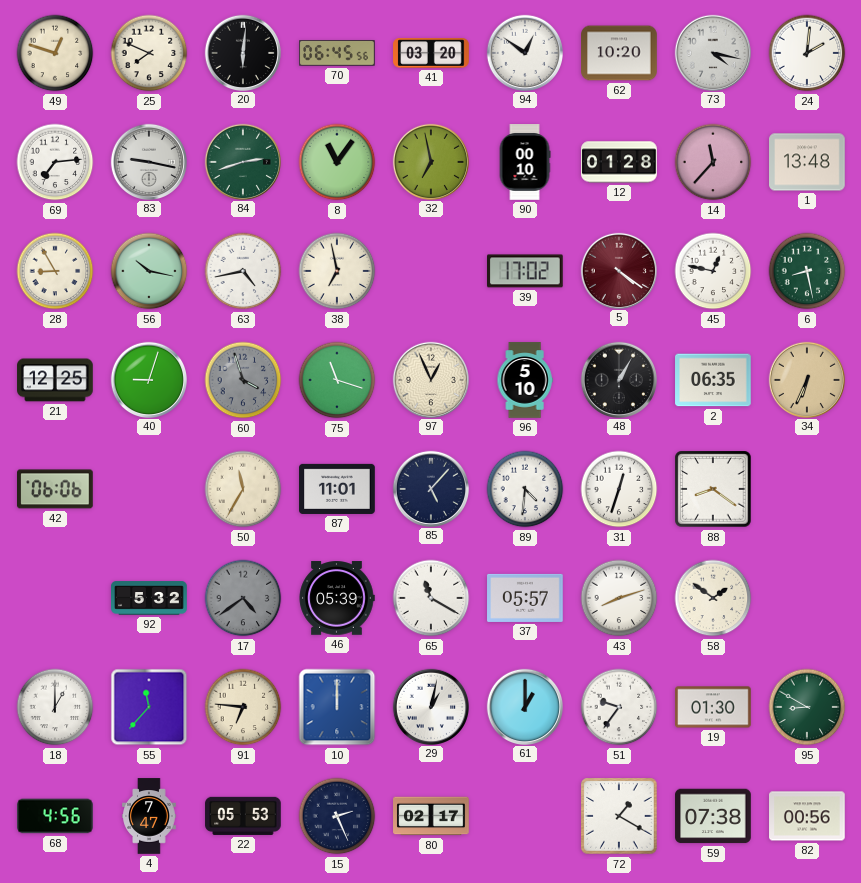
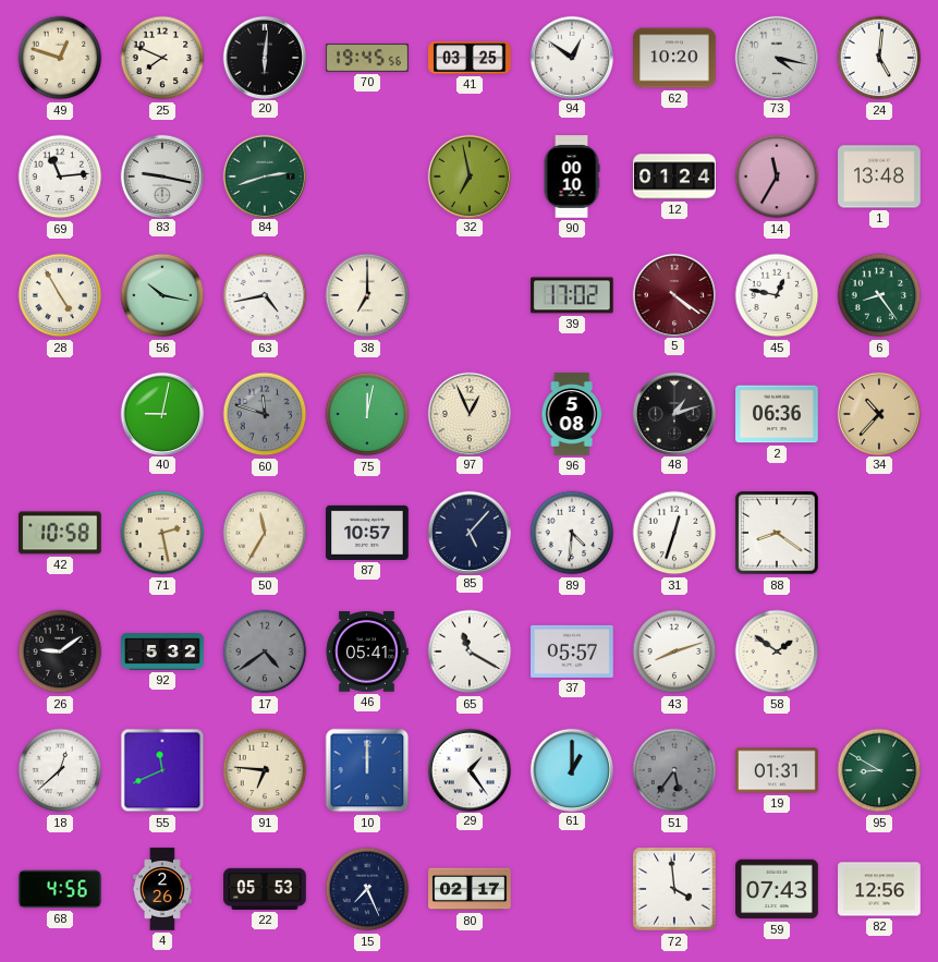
70: 06:45 -> 19:45
41: 03:20 -> 03:25
24: 2:01 -> 5:01
69: 7:14 -> 11:14
8: 11:06 -> none
12: 01:28 -> 01:24
14: 11:37 -> 11:35
28: 8:55 -> 4:55
38: 6:58 -> 7:00
6: 8:28 -> 8:24
21: 12:25 -> none
40: 9:03 -> 9:02
60: 3:57 -> 11:48
75: 11:18 -> 12:02
96: 5:10 -> 5:08
48: 1:05 -> 1:12
2: 06:35 -> 06:36
34: 6:34 -> 10:37
42: 06:06 -> 10:58
71: none -> 2:28
87: 11:01 -> 10:57
26: none -> 9:09
46: 05:39 -> 05:41
18: 1:00 -> 12:38
55: 11:37 -> 11:41
29: 1:02 -> 1:24
51: 9:36 -> 5:36
51 dial: white -> grey
19: 01:30 -> 01:31
4: 7:47 -> 2:26
15: 2:26 -> 7:26
72: 1:20 -> 3:59
59: 07:38 -> 07:43
82: 00:56 -> 12:56
